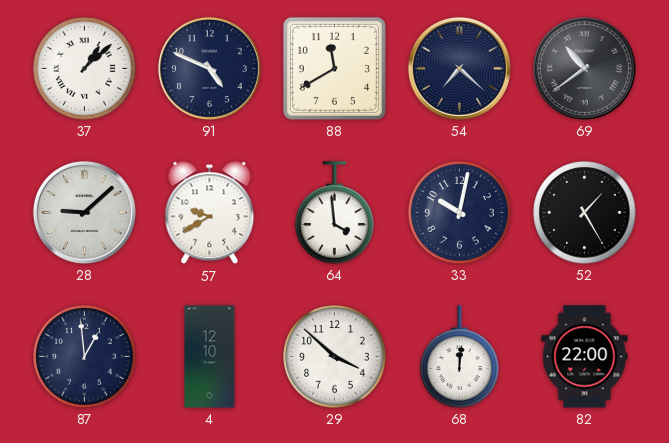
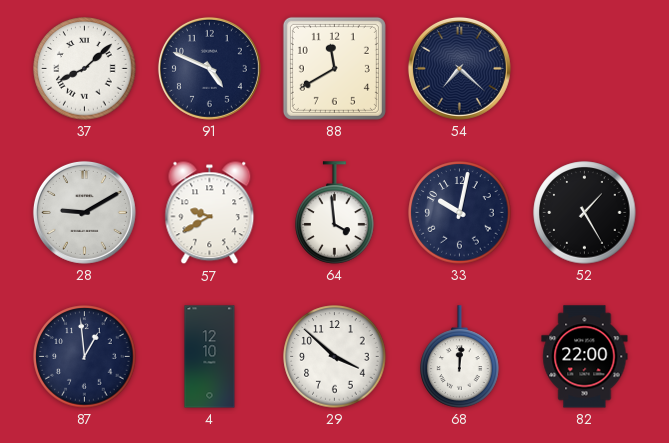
37: 1:08 -> 8:08
69: 10:39 -> none
28: 9:08 -> 9:10
